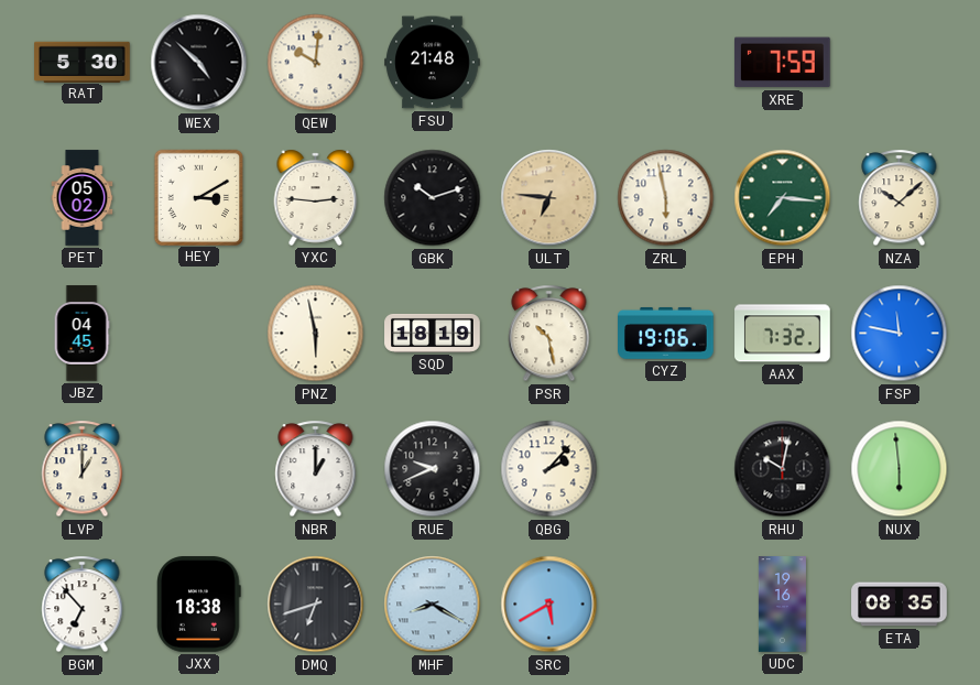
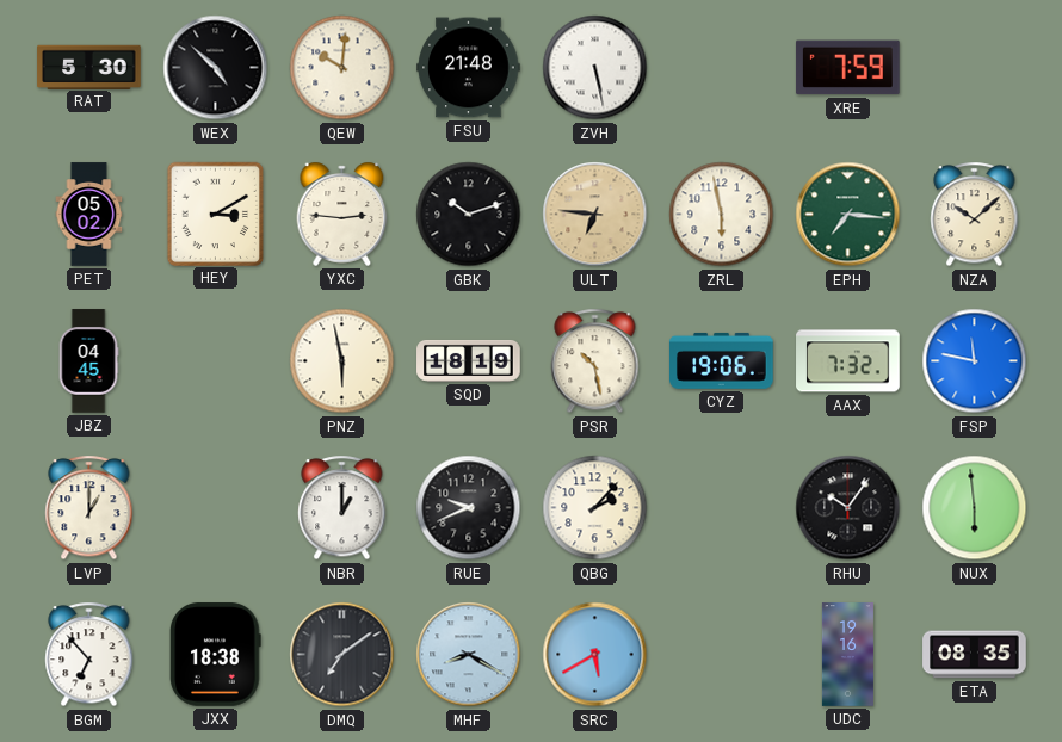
ZVH: none -> 5:28
RHU: 10:02 -> 10:06
DMQ: 6:42 -> 7:09
